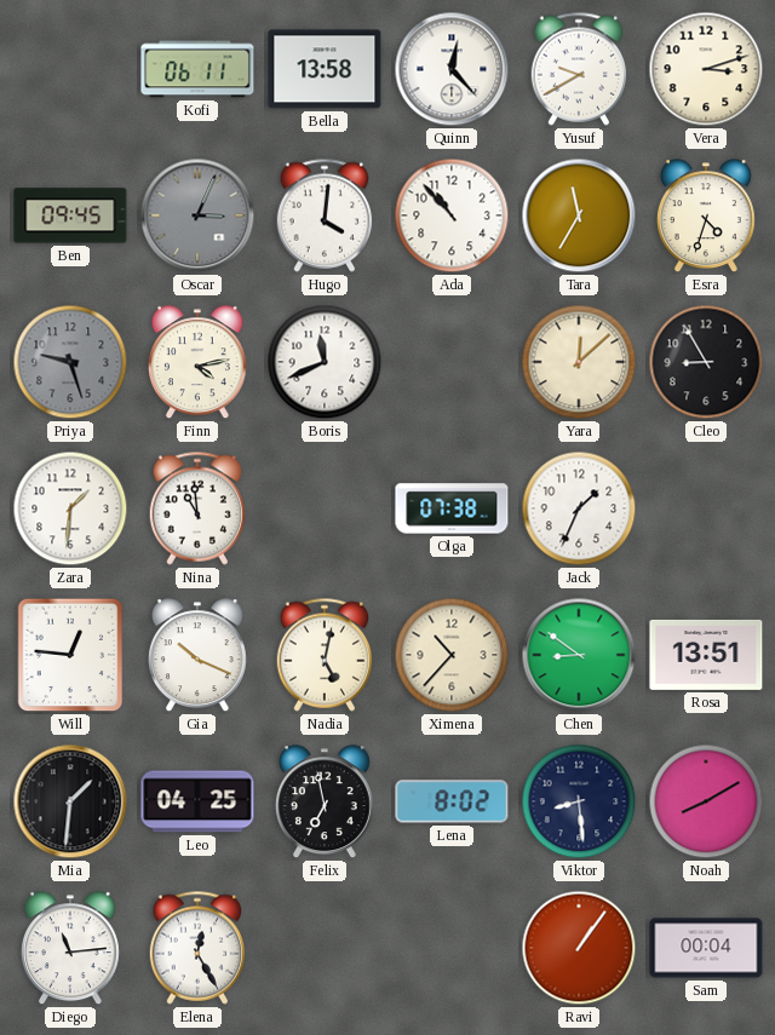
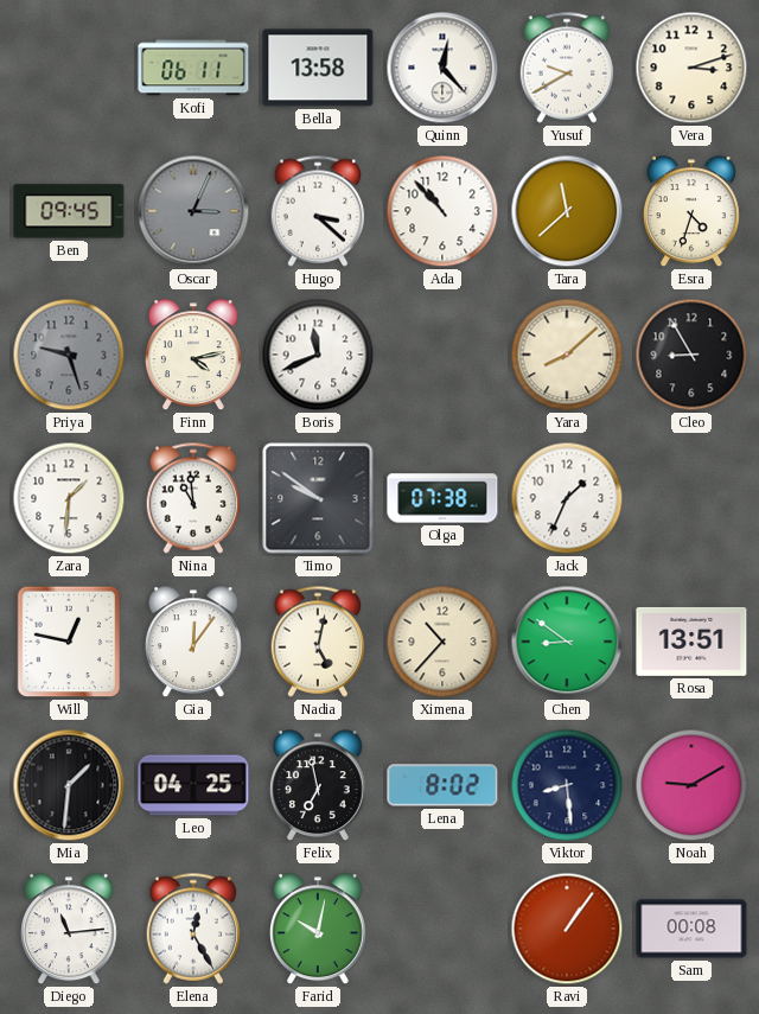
Hugo: 4:01 -> 3:22
Tara: 11:35 -> 11:38
Yara: 12:08 -> 8:08
Timo: none -> 9:51
Will: 12:46 -> 12:47
Gia: 10:19 -> 12:06
Noah: 8:10 -> 9:10
Farid: none -> 10:02
Sam: 00:04 -> 00:08
